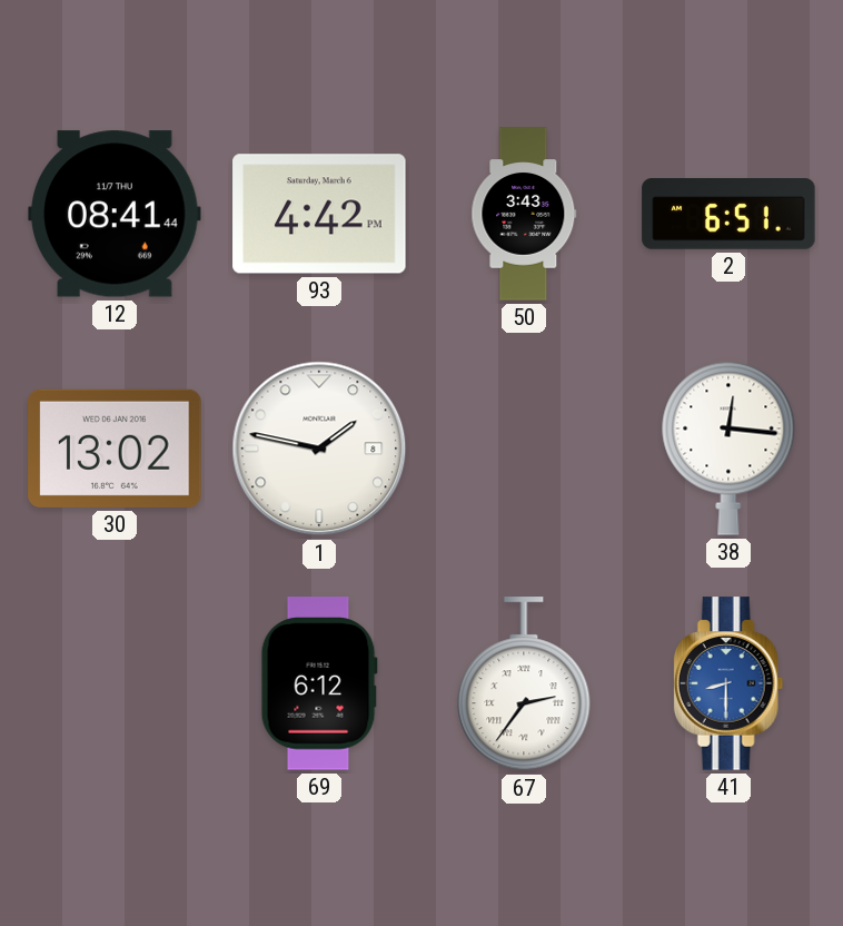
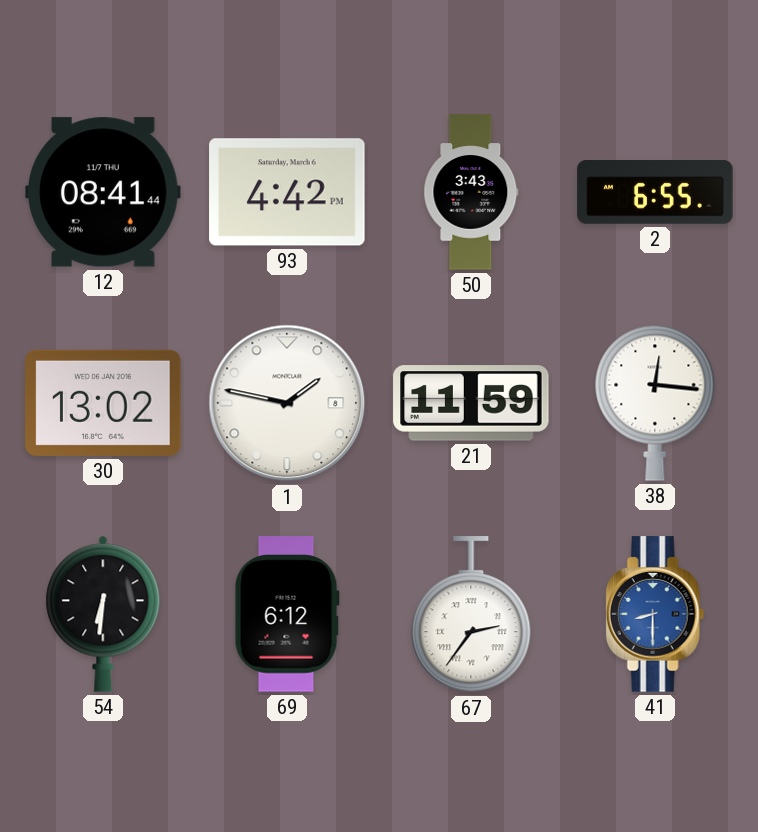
2: 6:51 -> 6:55
21: none -> 11:59
54: none -> 6:31
